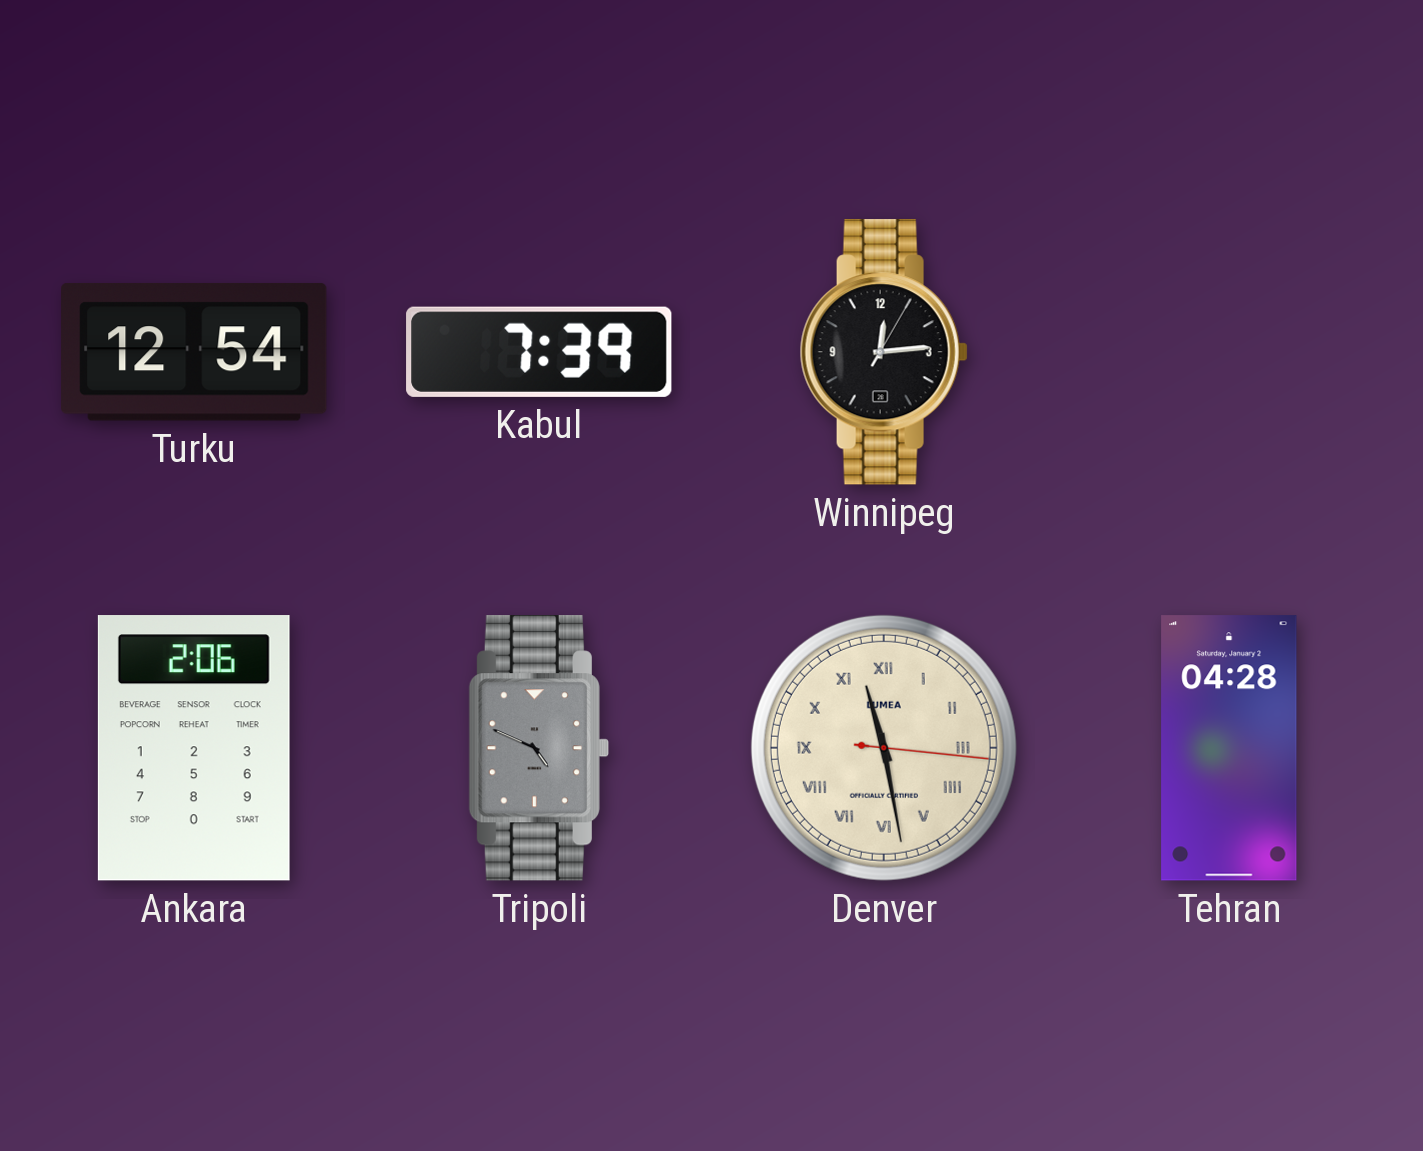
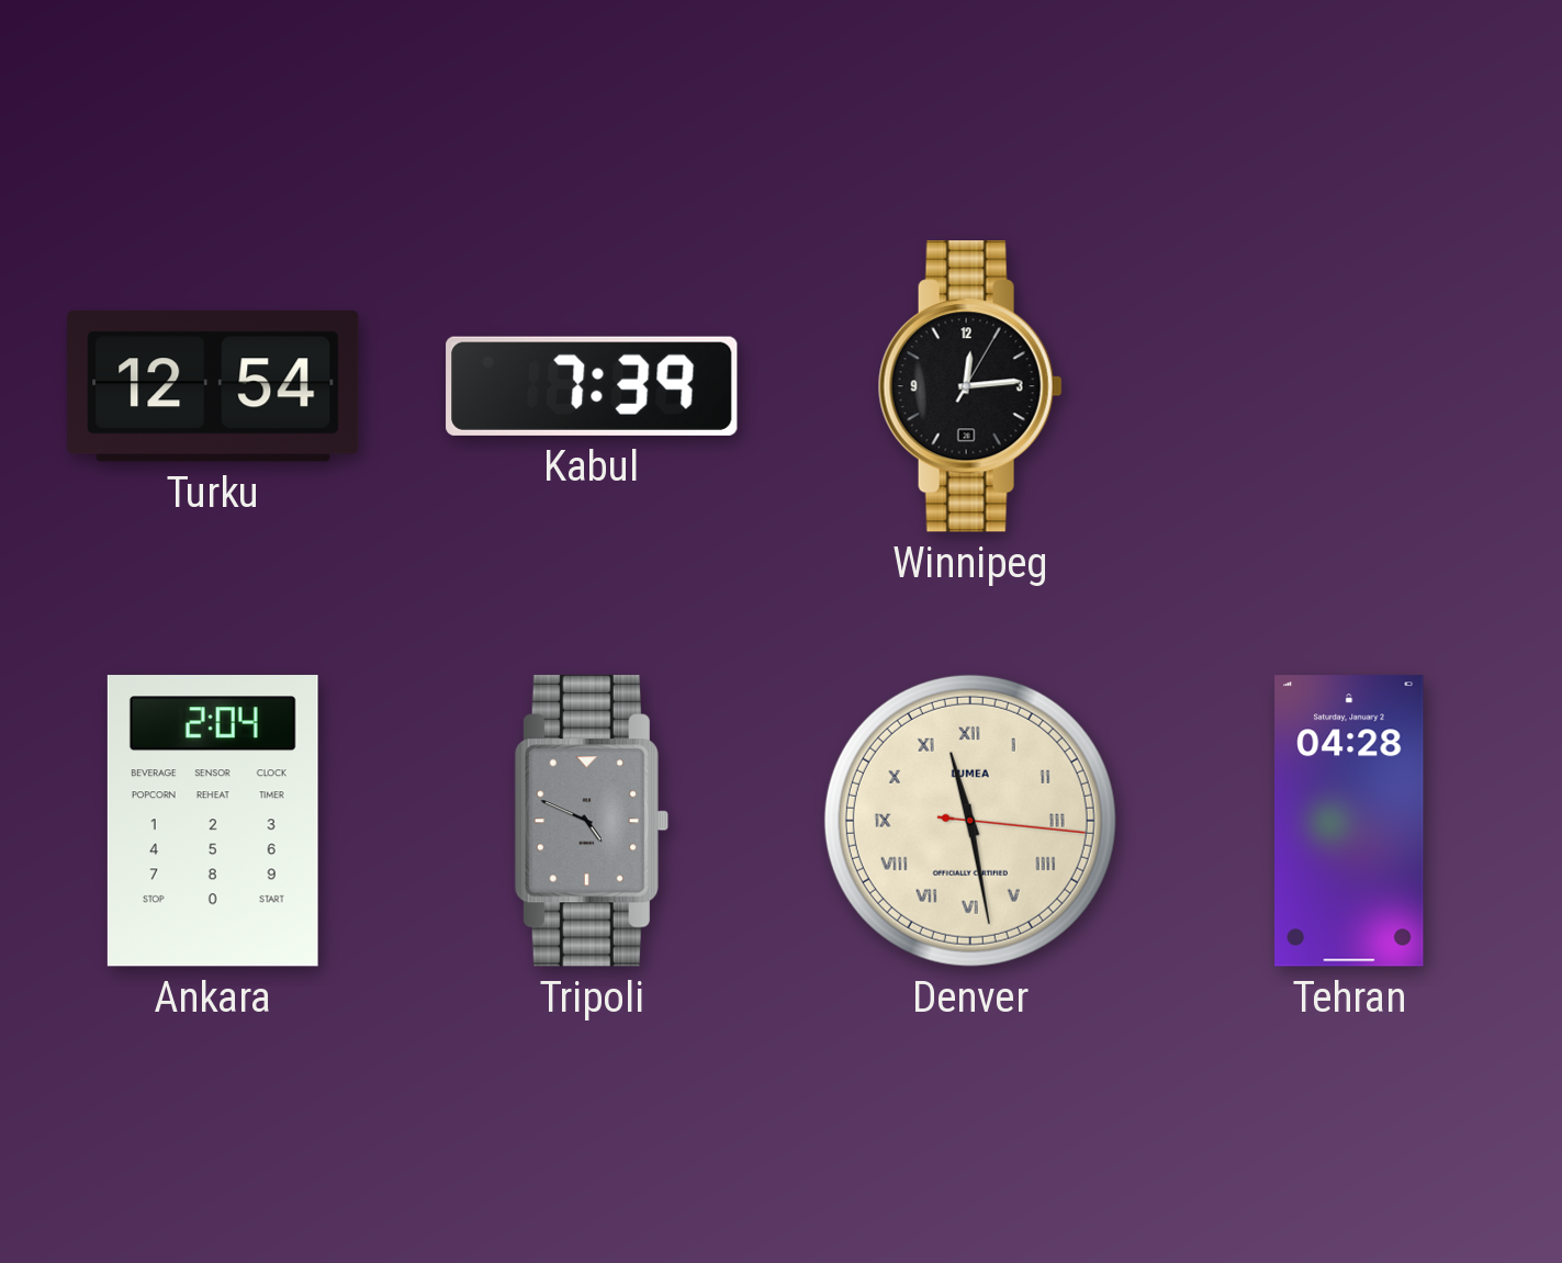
Ankara: 2:06 -> 2:04
